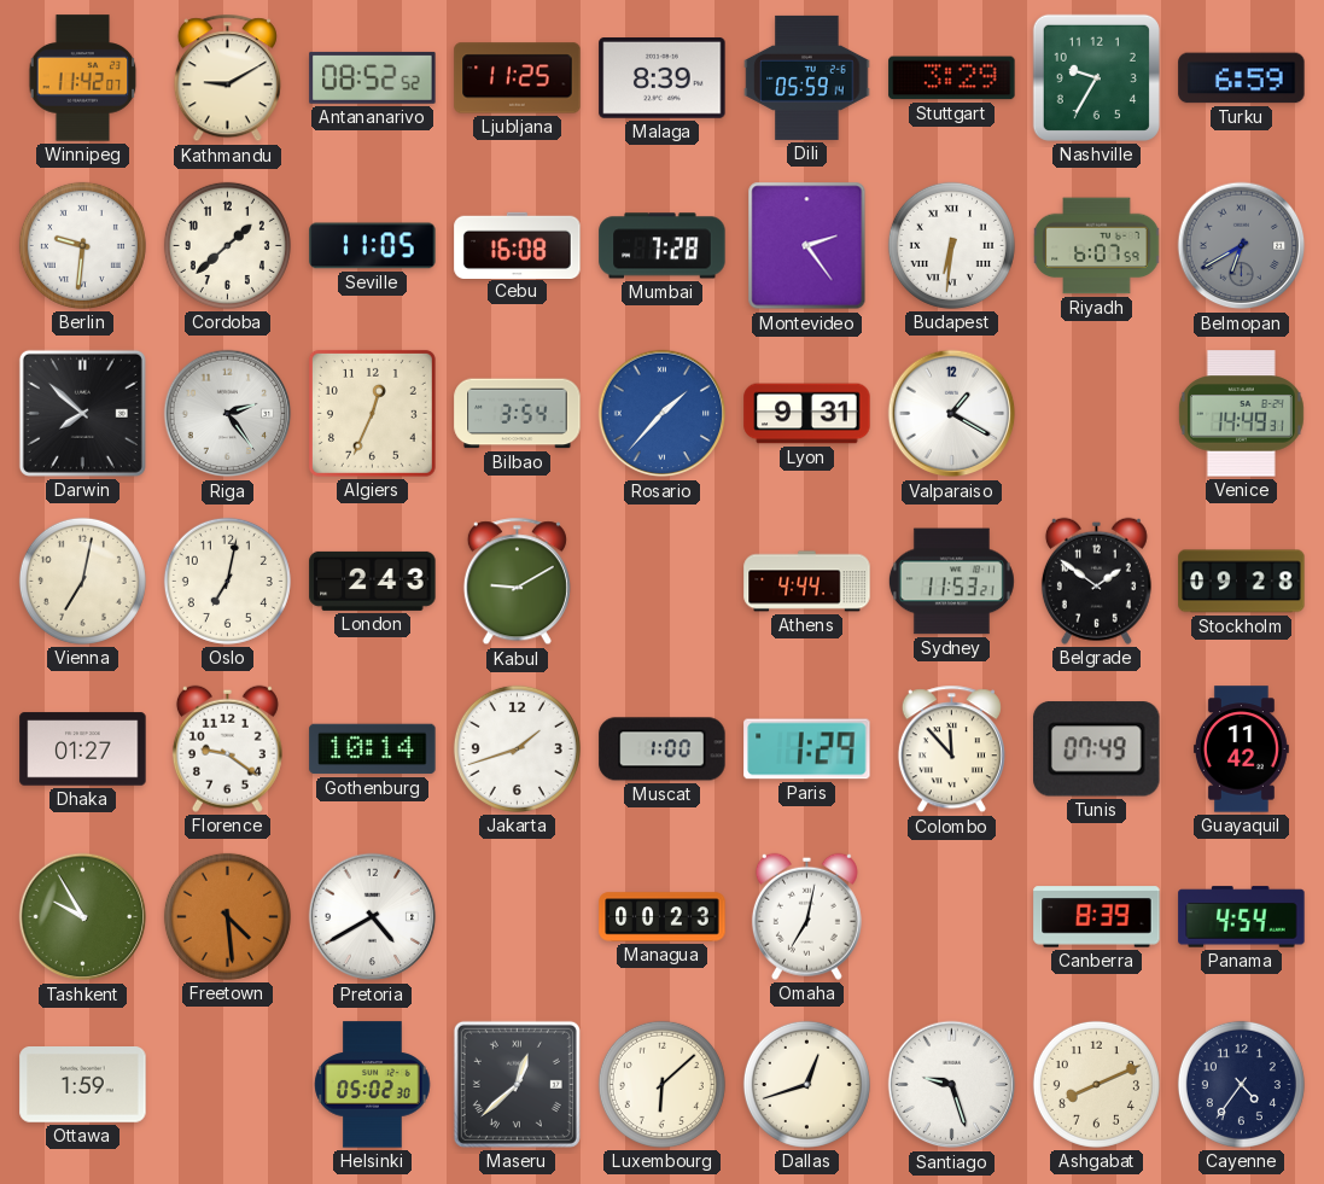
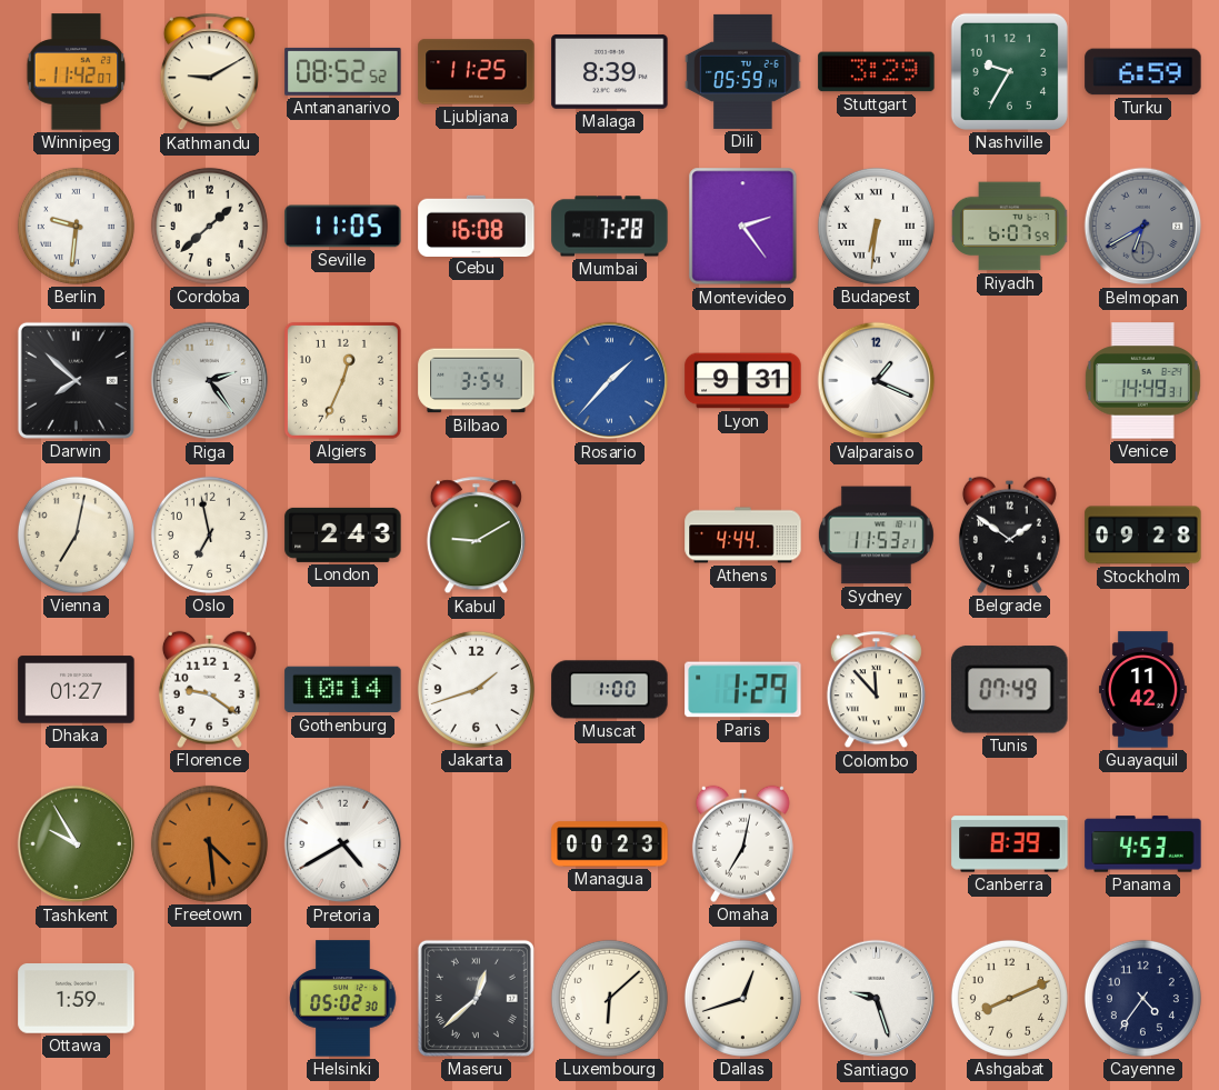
Valparaiso: 1:20 -> 1:19
Oslo: 7:02 -> 6:58
Panama: 4:54 -> 4:53
